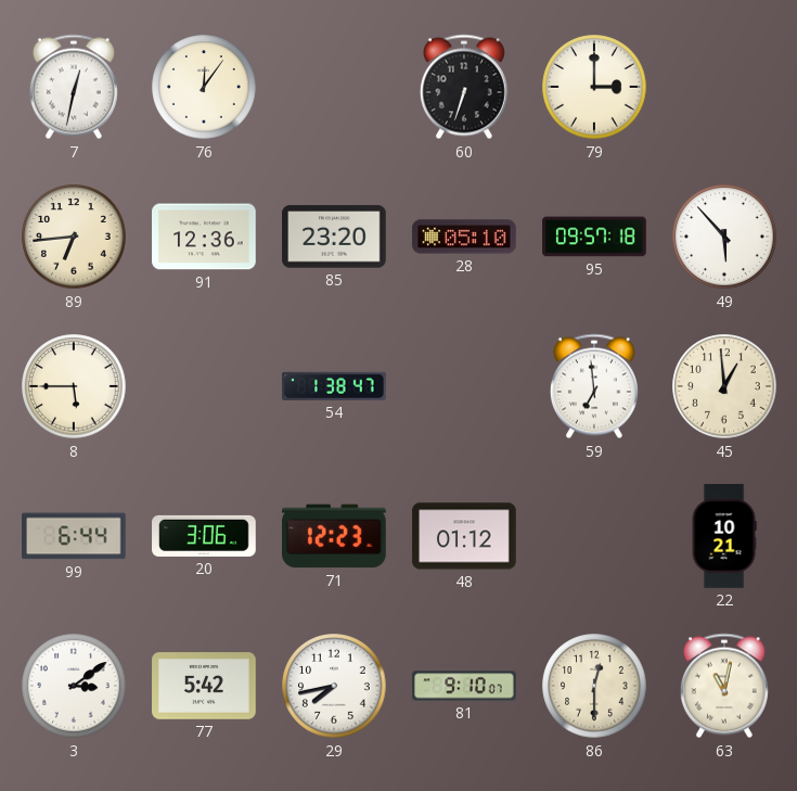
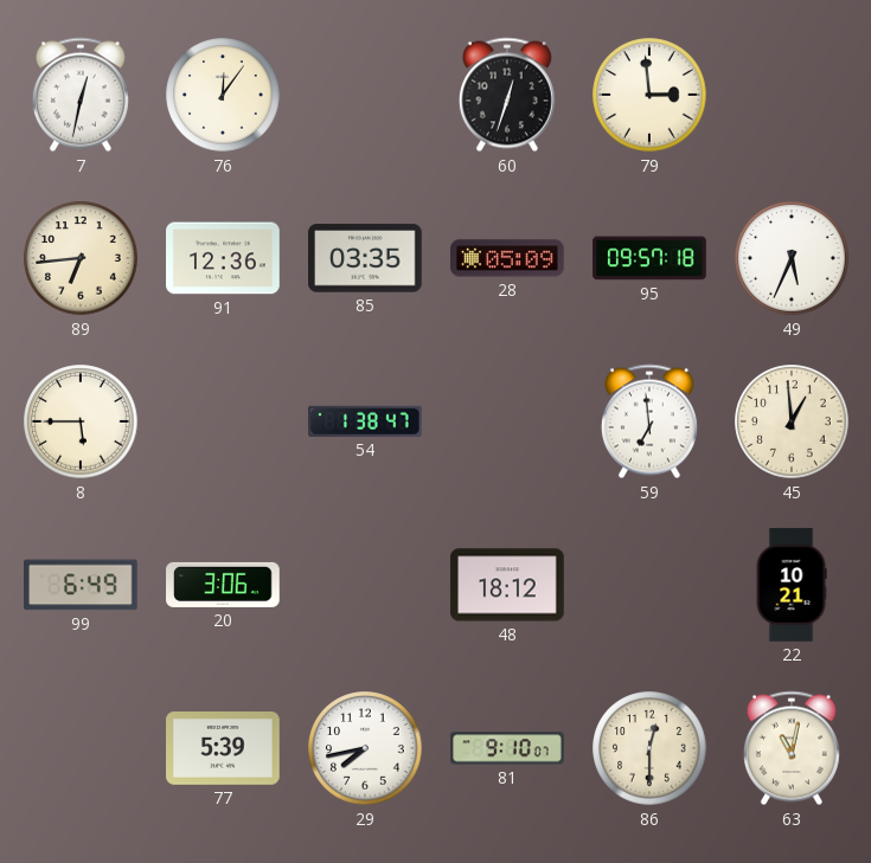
60: 6:33 -> 12:33
79: 3:00 -> 2:59
85: 23:20 -> 03:35
28: 05:10 -> 05:09
49: 5:53 -> 5:34
99: 6:44 -> 6:49
71: 12:23 -> none
48: 01:12 -> 18:12
3: 3:09 -> none
77: 5:42 -> 5:39
